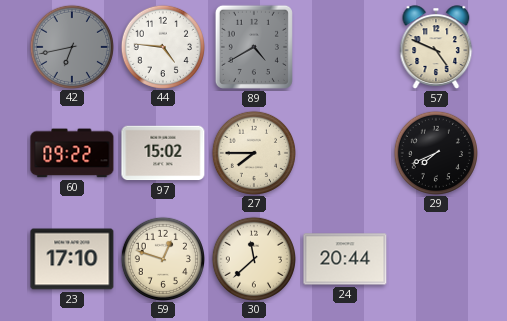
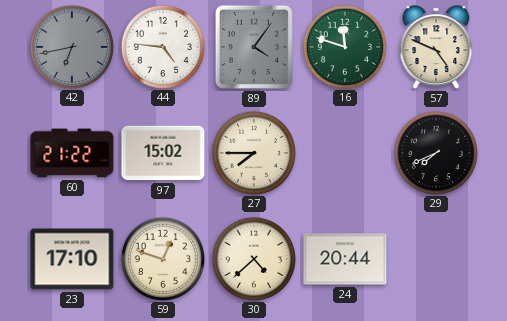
89: 4:40 -> 4:06
16: none -> 11:48
60: 09:22 -> 21:22
30: 11:38 -> 4:38
